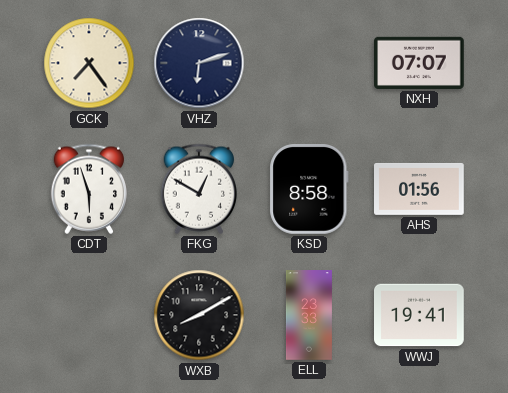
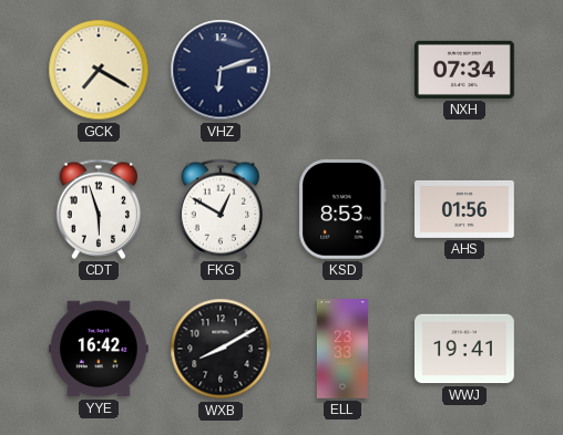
GCK: 7:24 -> 7:20
NXH: 07:07 -> 07:34
KSD: 8:58 -> 8:53
YYE: none -> 16:42
